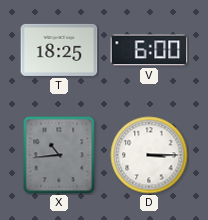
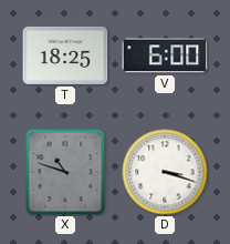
X: 10:44 -> 10:48
D: 3:15 -> 3:18
